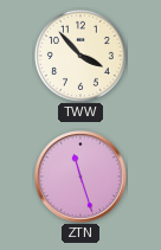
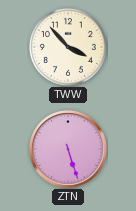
ZTN: 11:27 -> 5:27
